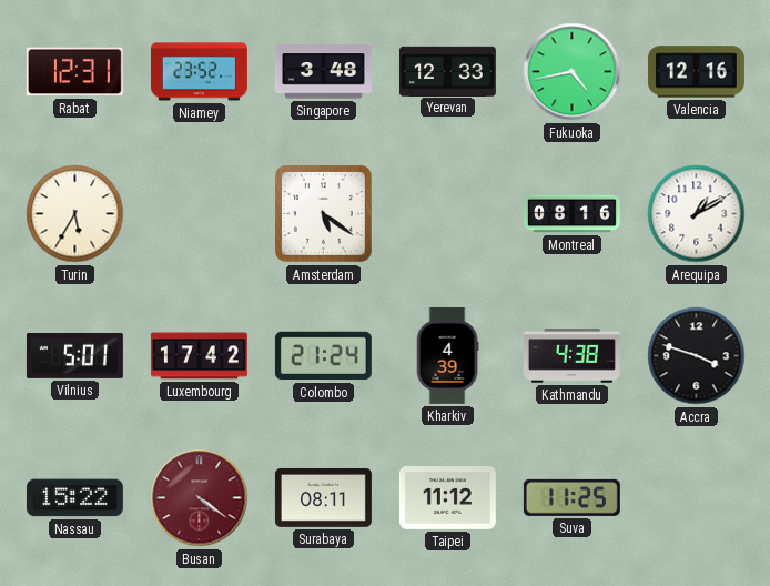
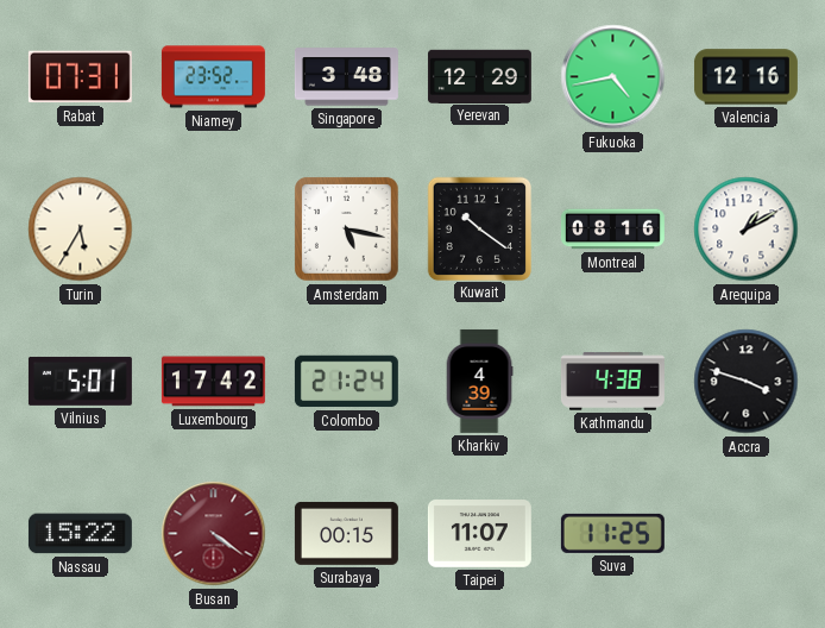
Rabat: 12:31 -> 07:31
Yerevan: 12:33 -> 12:29
Amsterdam: 5:21 -> 5:17
Kuwait: none -> 10:21
Surabaya: 08:11 -> 00:15
Taipei: 11:12 -> 11:07
